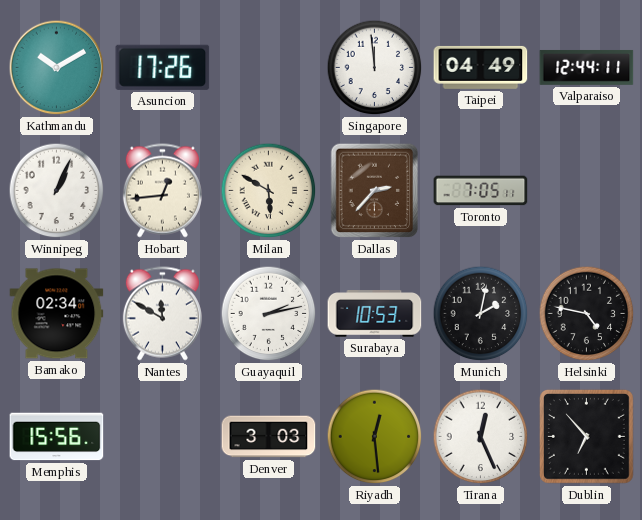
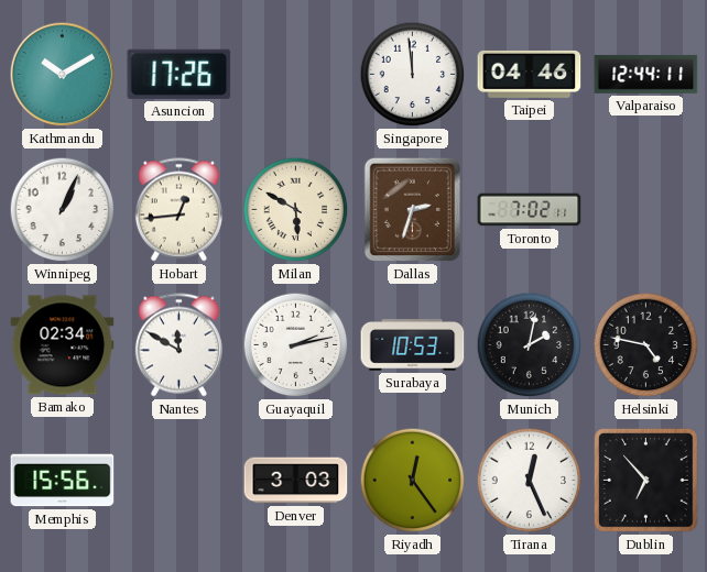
Taipei: 04:49 -> 04:46
Dallas: 2:37 -> 2:33
Toronto: 7:05 -> 7:02
Riyadh: 12:29 -> 12:24
